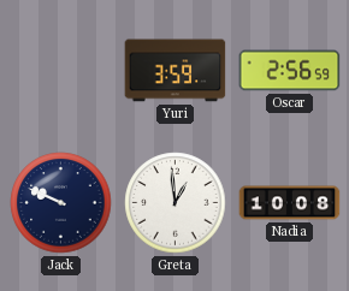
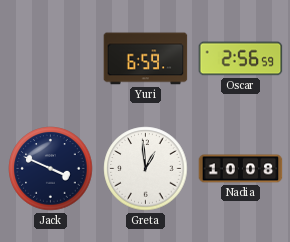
Yuri: 3:59 -> 6:59
Jack: 9:49 -> 3:49
